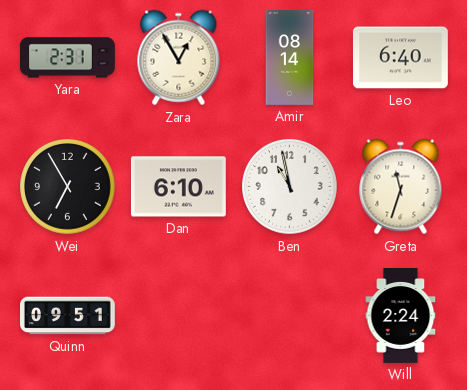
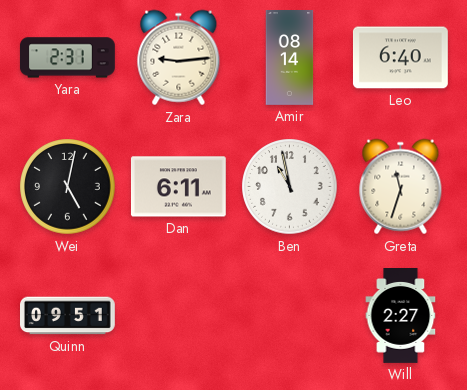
Zara: 12:55 -> 9:14
Wei: 6:55 -> 5:02
Dan: 6:10 -> 6:11
Will: 2:24 -> 2:27
